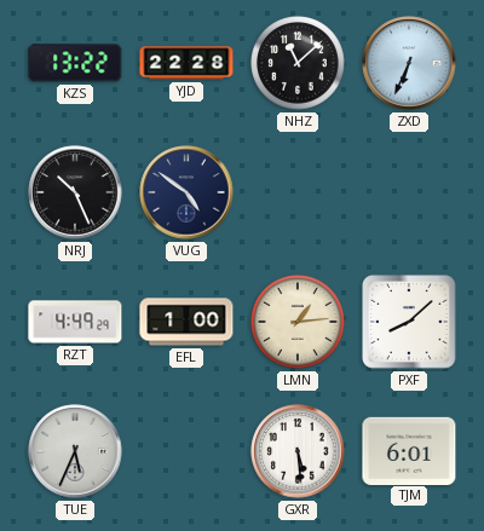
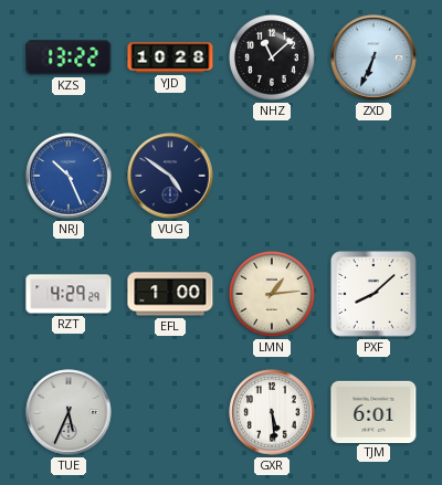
YJD: 22:28 -> 10:28
NRJ dial: black -> blue
RZT: 4:49 -> 4:29
